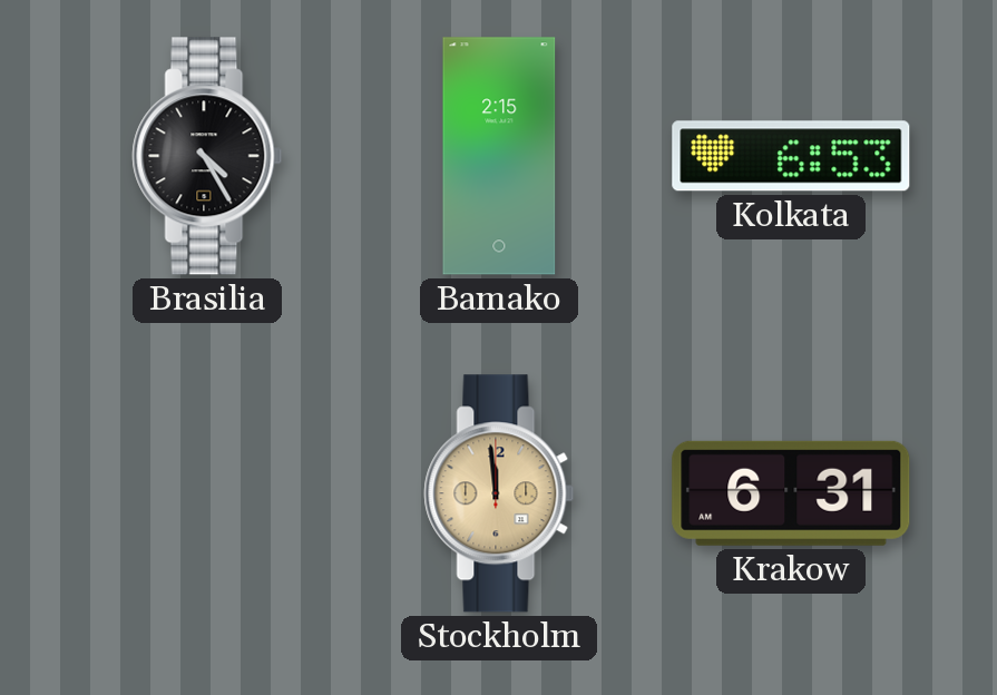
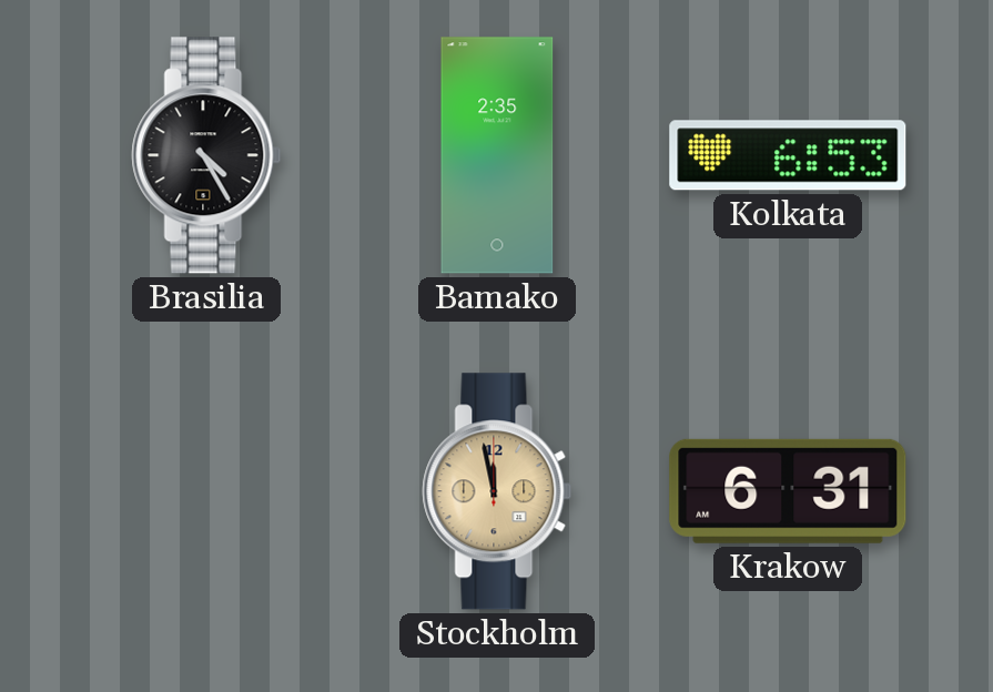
Bamako: 2:15 -> 2:35
Stockholm: 11:59 -> 11:58
